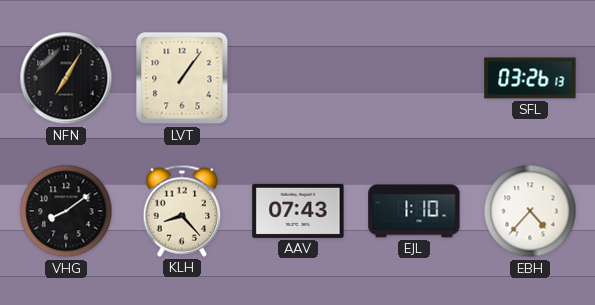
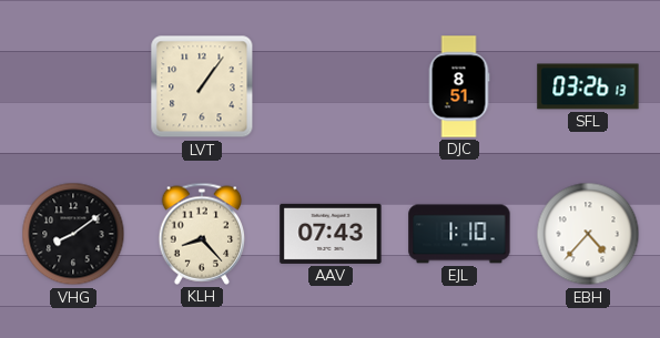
NFN: 7:05 -> none
DJC: none -> 8:51
